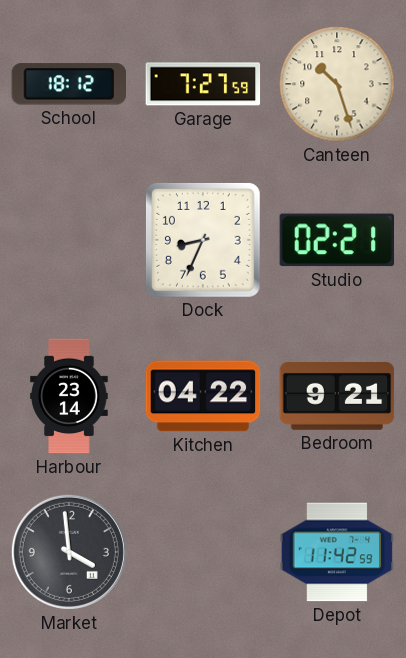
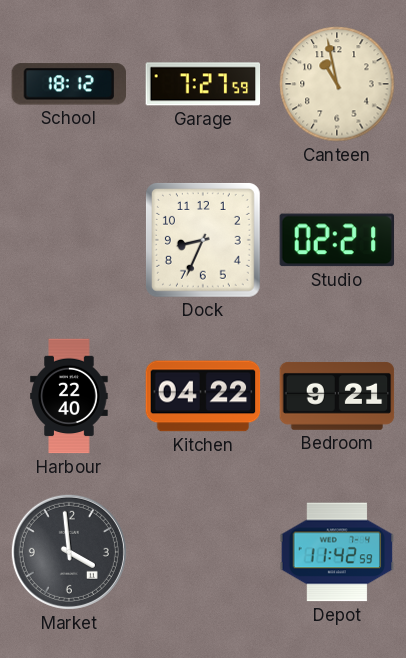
Canteen: 10:27 -> 10:58
Harbour: 23:14 -> 22:40
